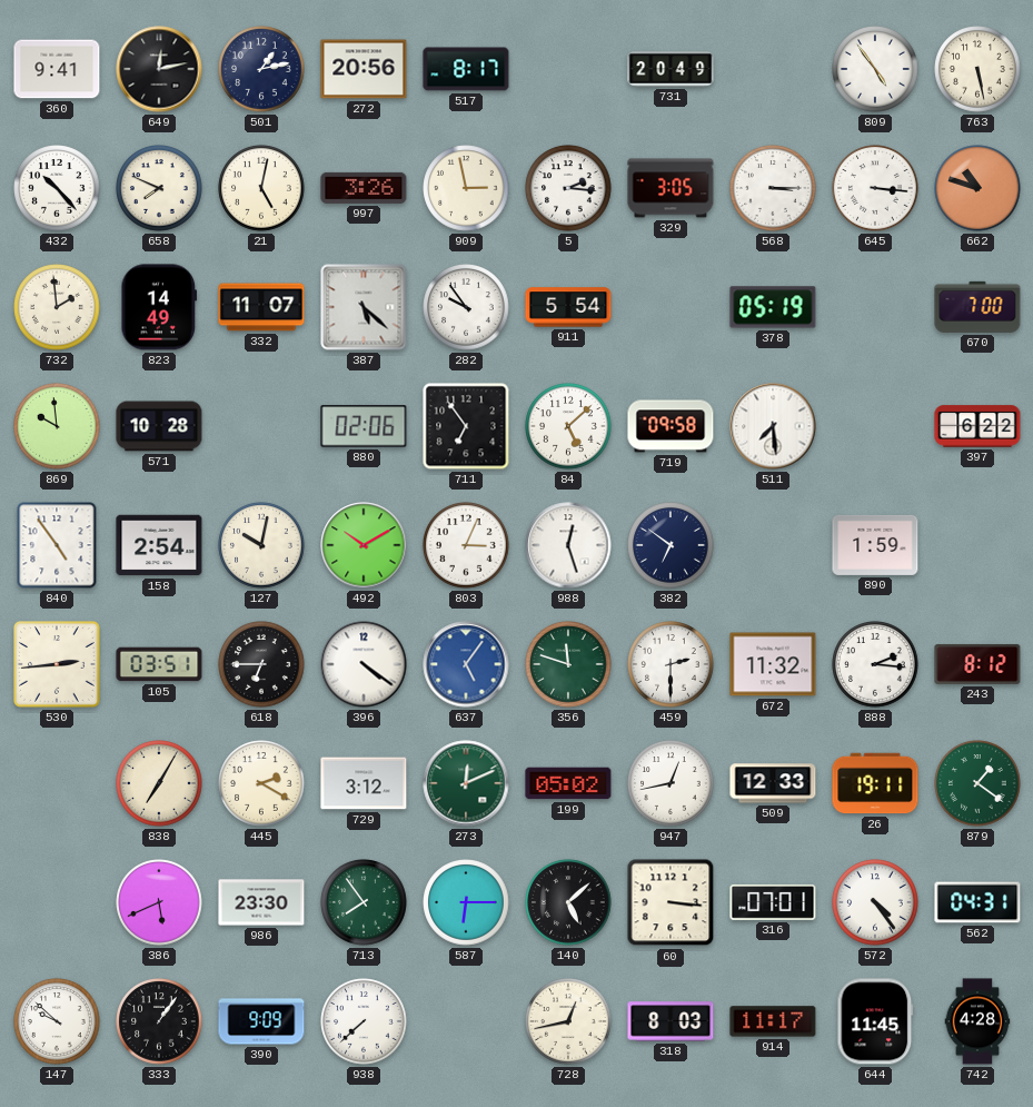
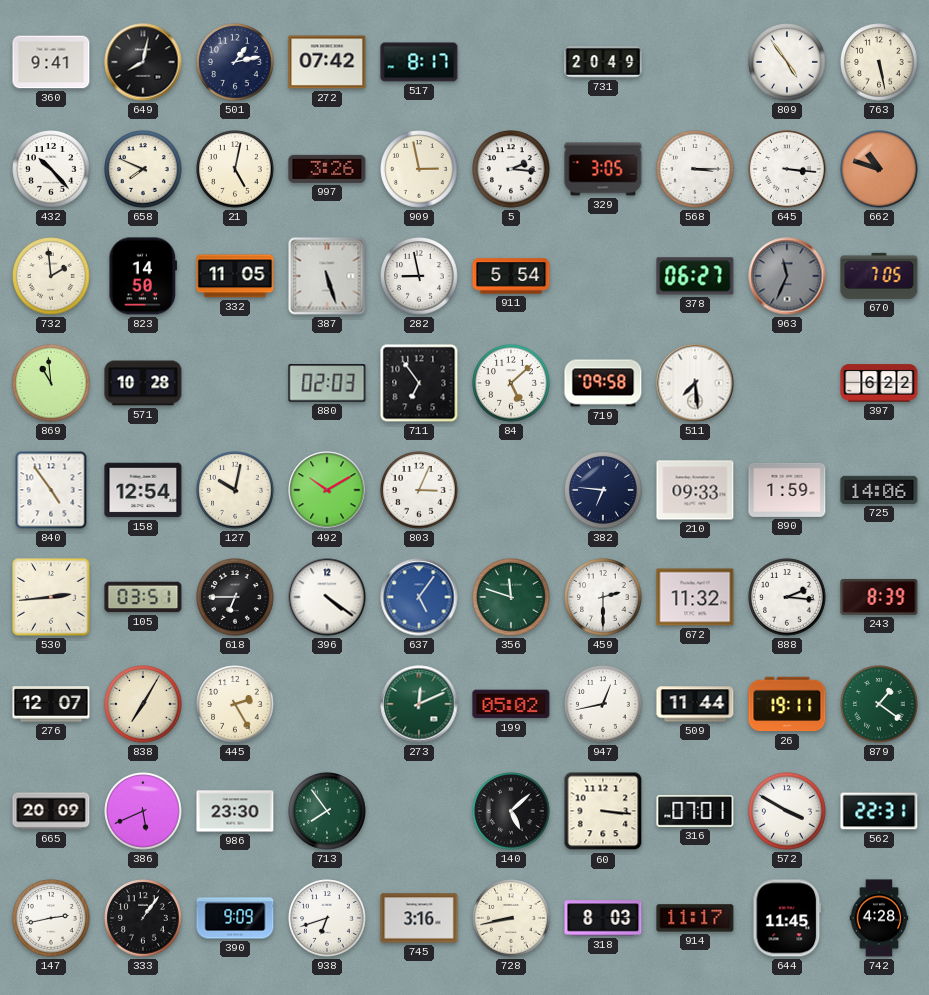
649: 12:13 -> 8:02
272: 20:56 -> 07:42
823: 14:49 -> 14:50
332: 11:07 -> 11:05
387: 5:22 -> 5:27
282: 9:54 -> 8:58
378: 05:19 -> 06:27
963: none -> 11:34
670: 7:00 -> 7:05
869: 9:59 -> 10:59
880: 02:06 -> 02:03
158: 2:54 -> 12:54
988: 12:27 -> none
382: 6:51 -> 6:46
210: none -> 09:33
725: none -> 14:06
243: 8:12 -> 8:39
276: none -> 12:07
445: 2:20 -> 2:25
729: 3:12 -> none
509: 12:33 -> 11:44
665: none -> 20:09
587: 6:15 -> none
572: 4:24 -> 3:50
562: 04:31 -> 22:31
147: 9:52 -> 2:43
938: 7:38 -> 6:42
745: none -> 3:16
728: 12:43 -> 8:43
